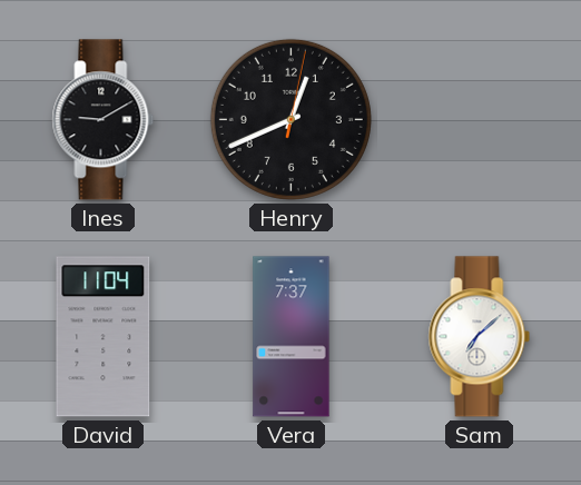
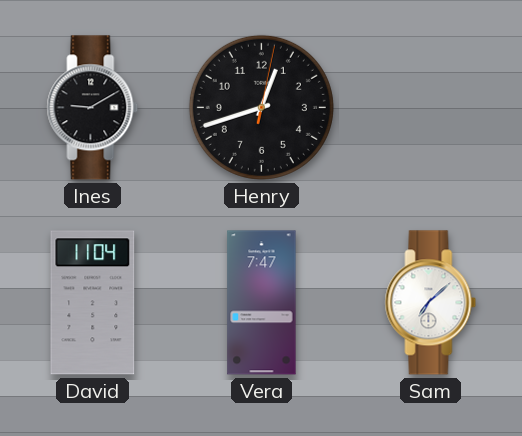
Henry: 12:41 -> 12:42
Vera: 7:37 -> 7:47
